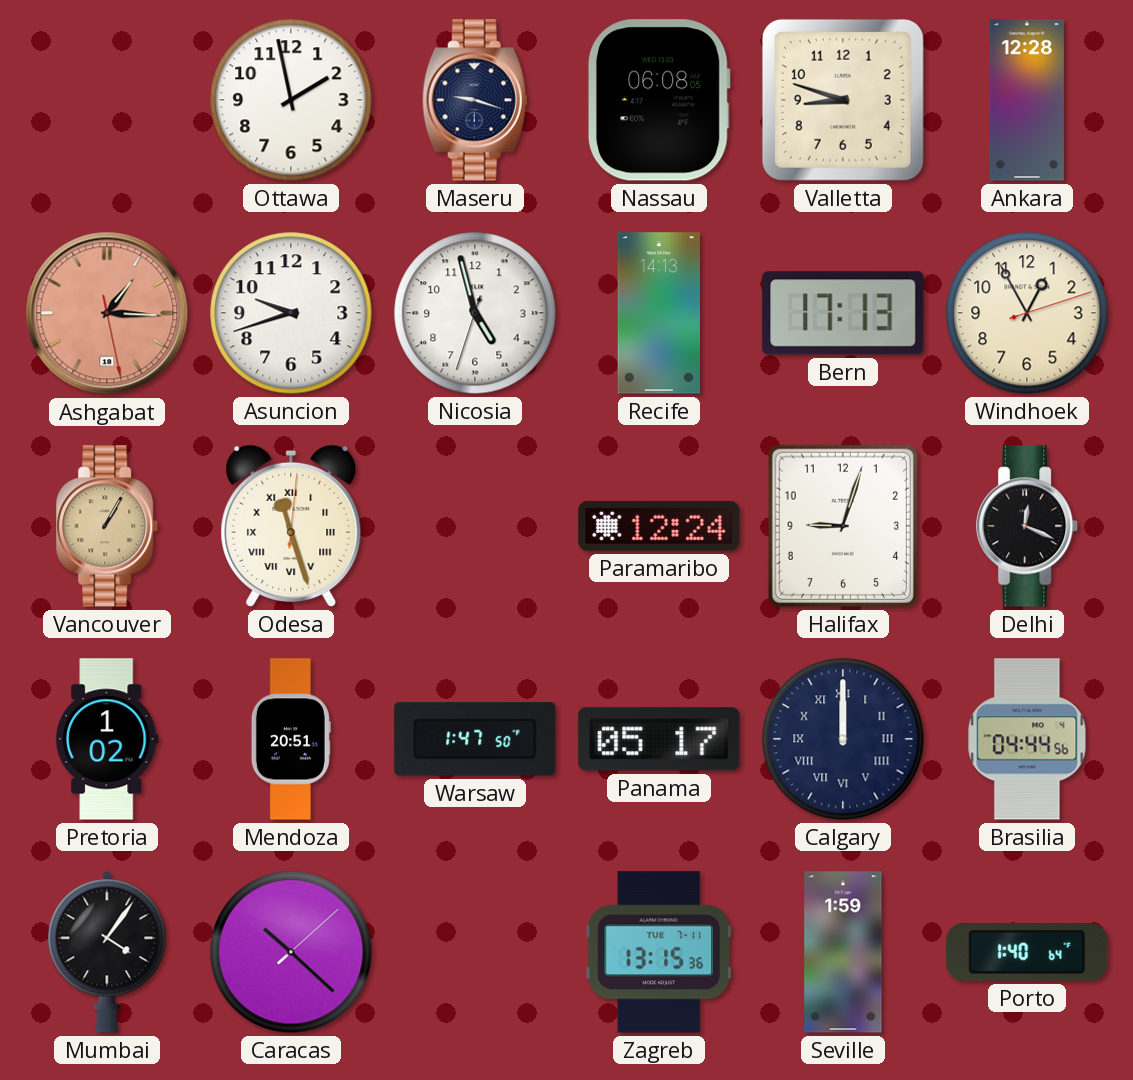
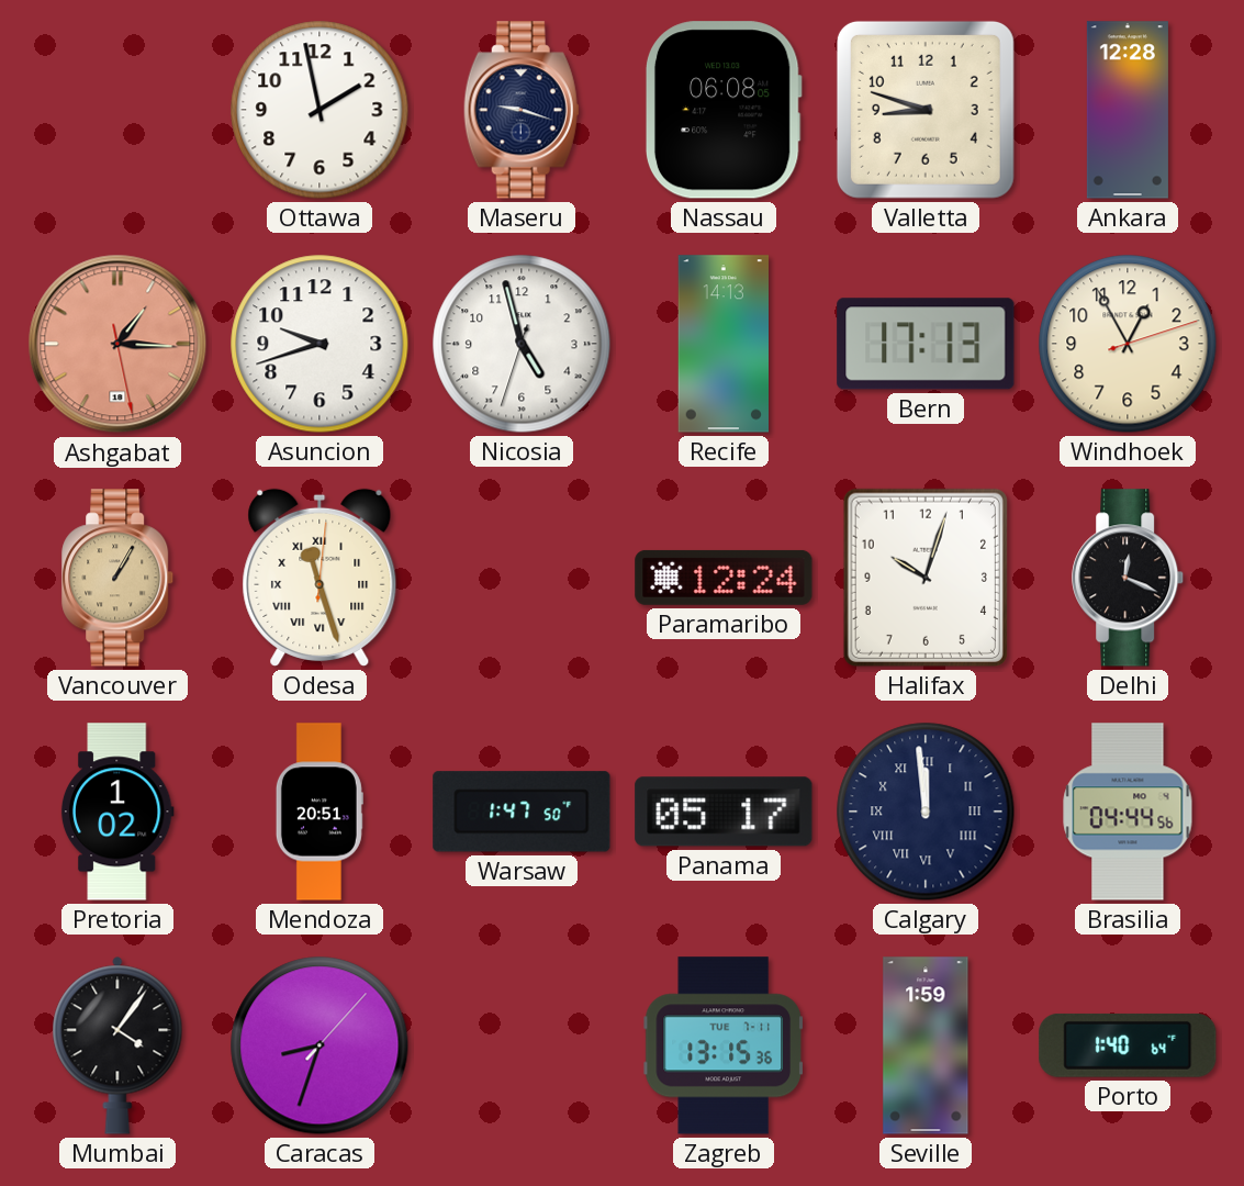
Halifax: 9:03 -> 10:03
Calgary: 12:00 -> 11:59
Caracas: 10:22 -> 8:33
